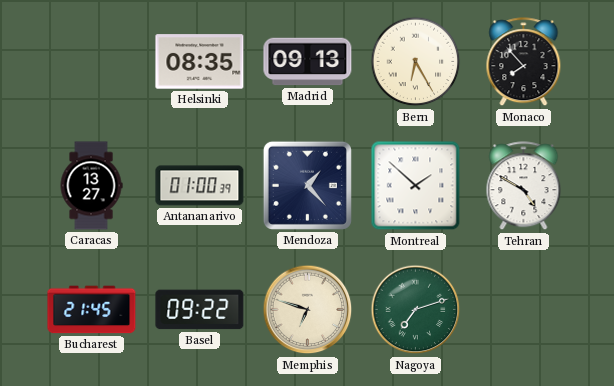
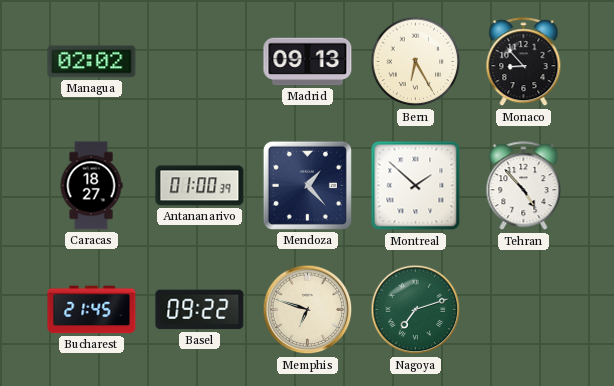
Managua: none -> 02:02
Helsinki: 08:35 -> none
Monaco: 7:53 -> 8:53
Caracas: 13:27 -> 18:27
Tehran: 4:50 -> 4:53
